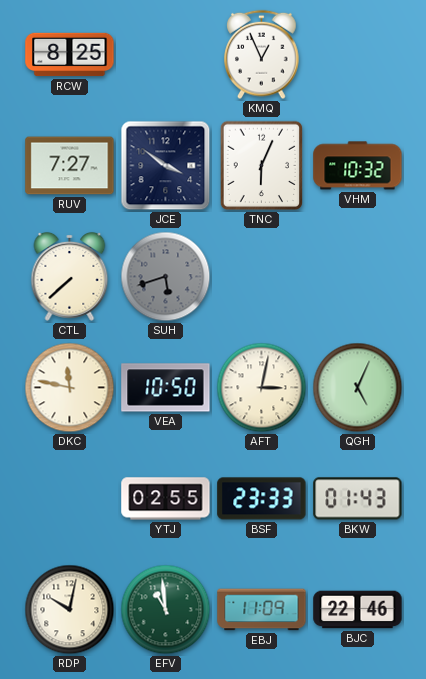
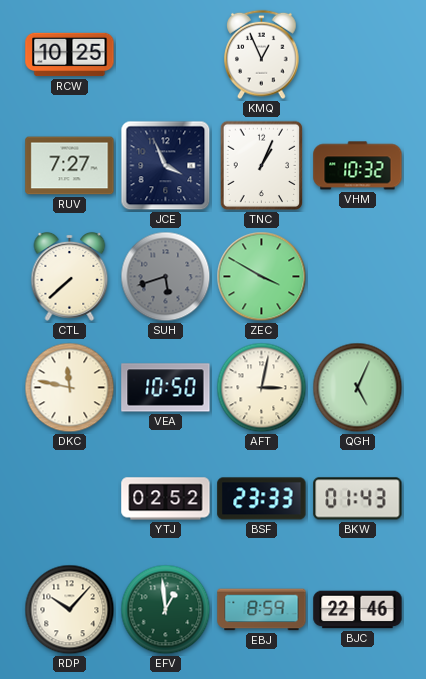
RCW: 8:25 -> 10:25
JCE: 3:51 -> 3:56
TNC: 6:04 -> 1:04
ZEC: none -> 3:50
YTJ: 02:55 -> 02:52
RDP: 10:02 -> 10:07
EFV: 10:59 -> 12:59
EBJ: 11:09 -> 8:59
